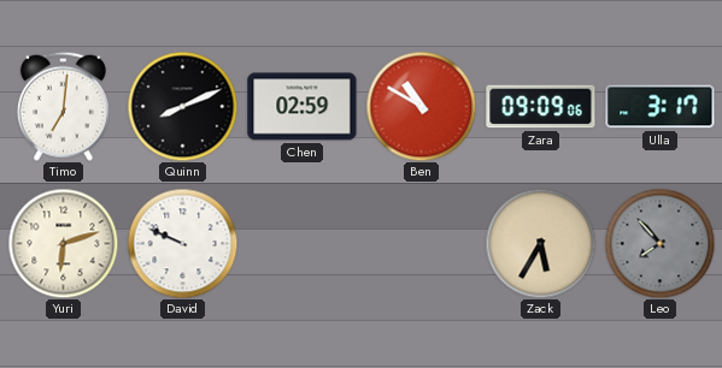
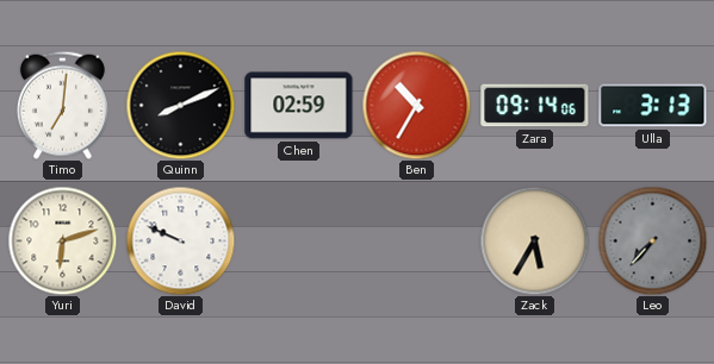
Ben: 10:50 -> 10:35
Zara: 09:09 -> 09:14
Ulla: 3:17 -> 3:13
Leo: 7:53 -> 7:37
